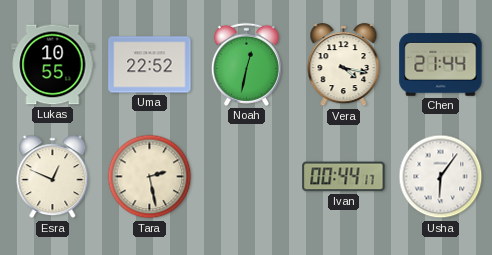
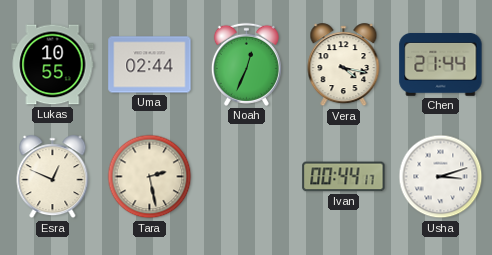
Uma: 22:52 -> 02:44
Noah: 12:32 -> 12:34
Usha: 6:06 -> 3:12
